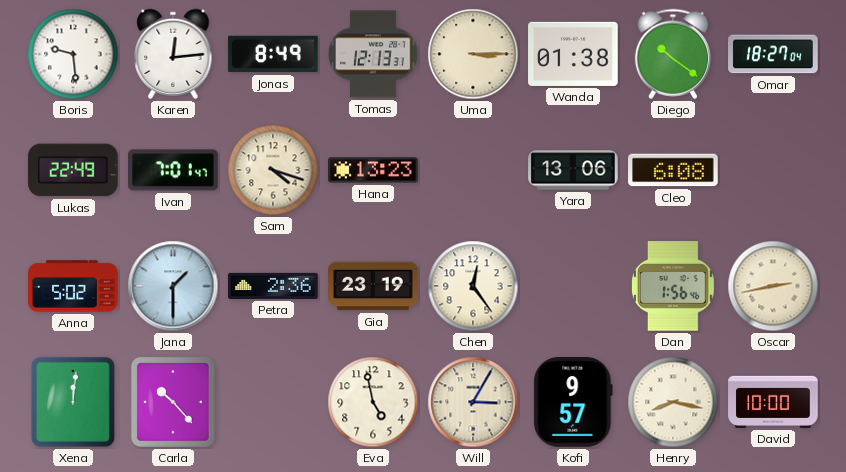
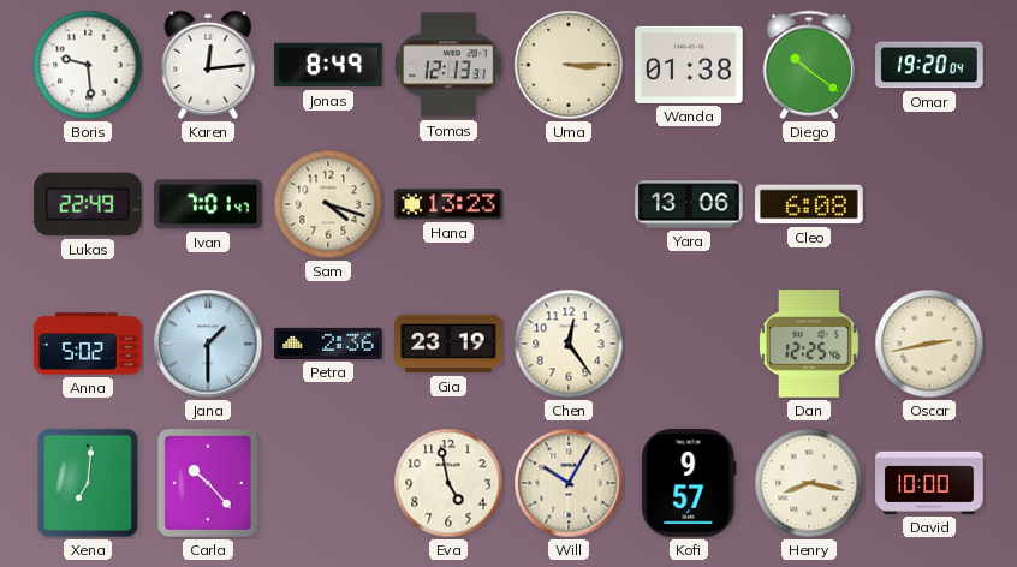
Omar: 18:27 -> 19:20
Dan: 1:56 -> 12:25
Xena: 12:01 -> 7:01
Will: 3:05 -> 10:05
